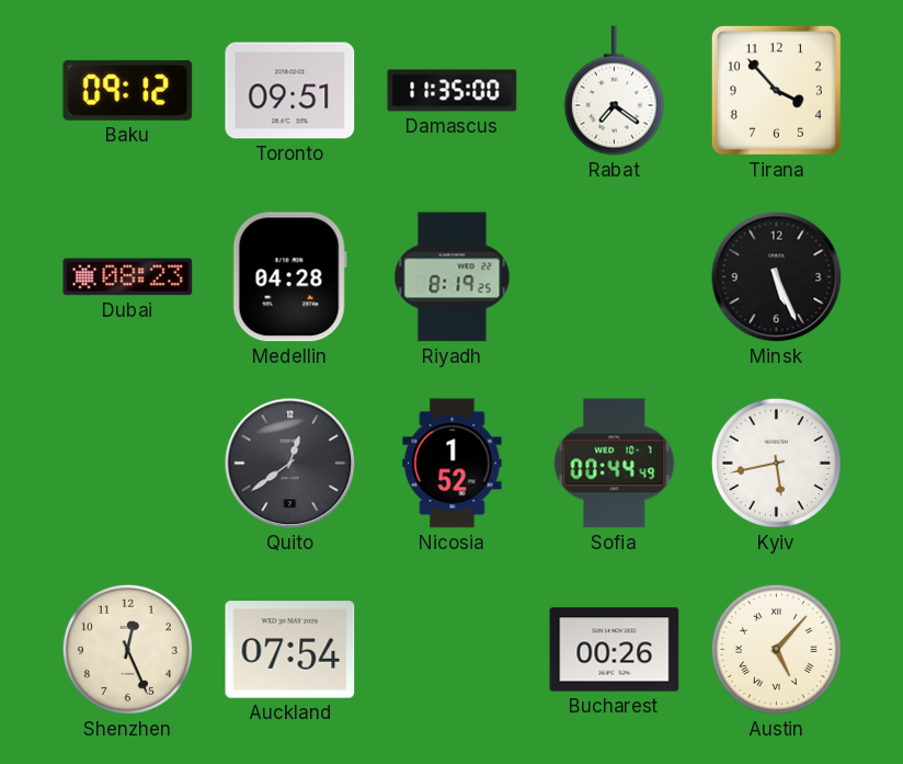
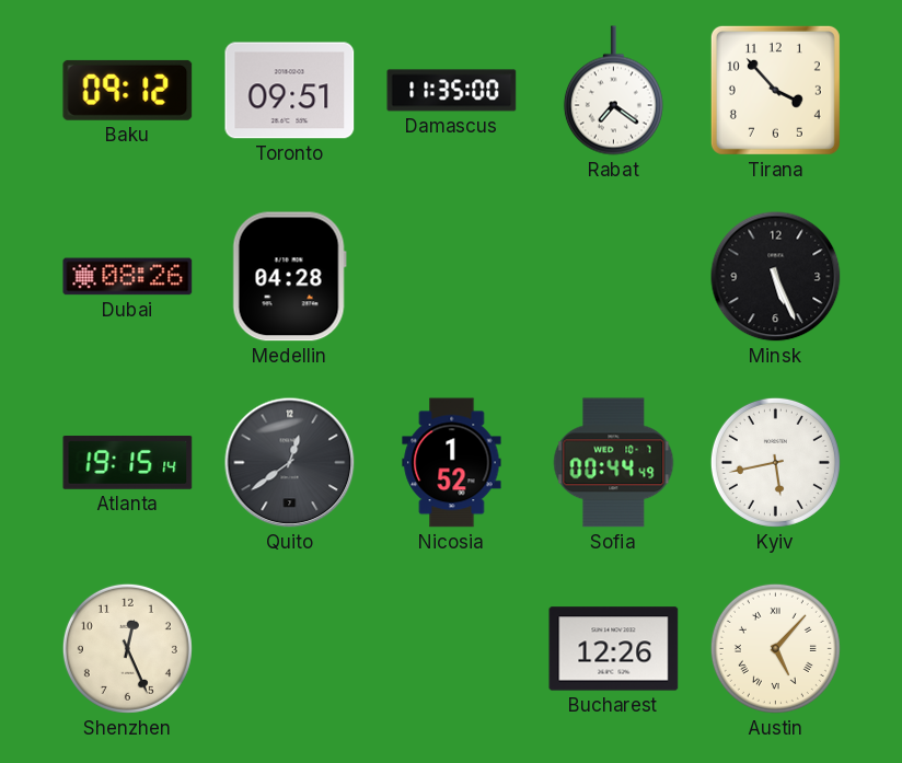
Dubai: 08:23 -> 08:26
Riyadh: 8:19 -> none
Atlanta: none -> 19:15
Auckland: 07:54 -> none
Bucharest: 00:26 -> 12:26
